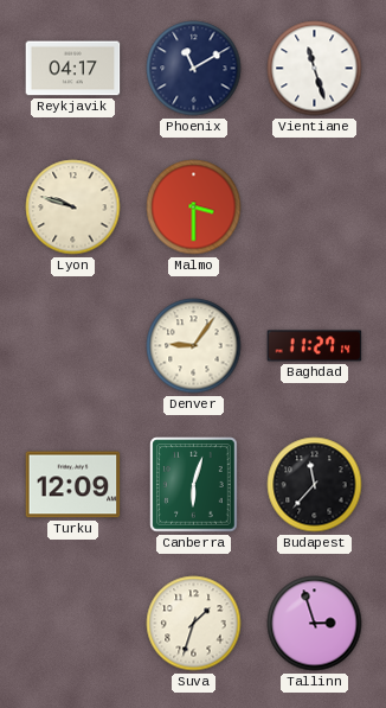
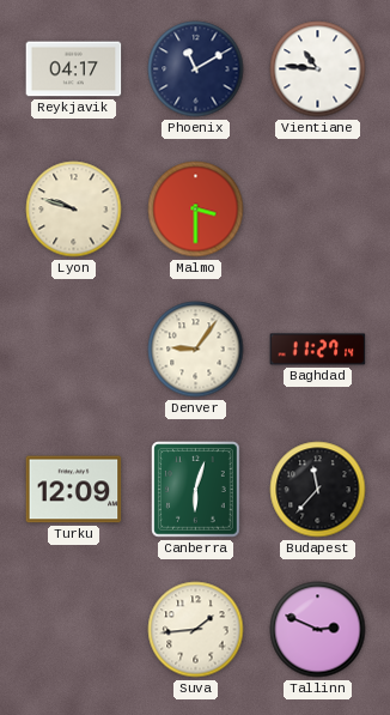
Vientiane: 11:27 -> 10:46
Suva: 1:33 -> 1:44
Tallinn: 2:57 -> 2:49
